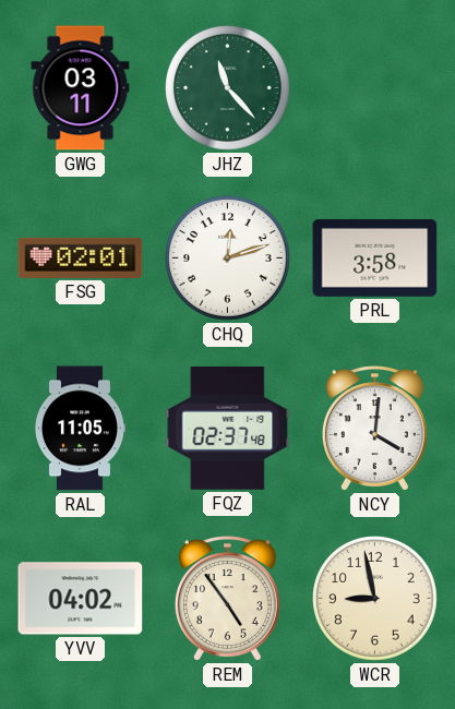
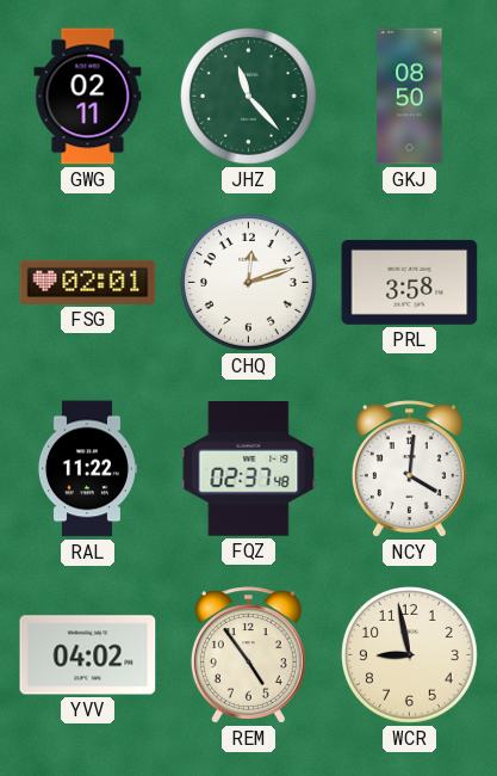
GWG: 03:11 -> 02:11
GKJ: none -> 08:50
RAL: 11:05 -> 11:22
